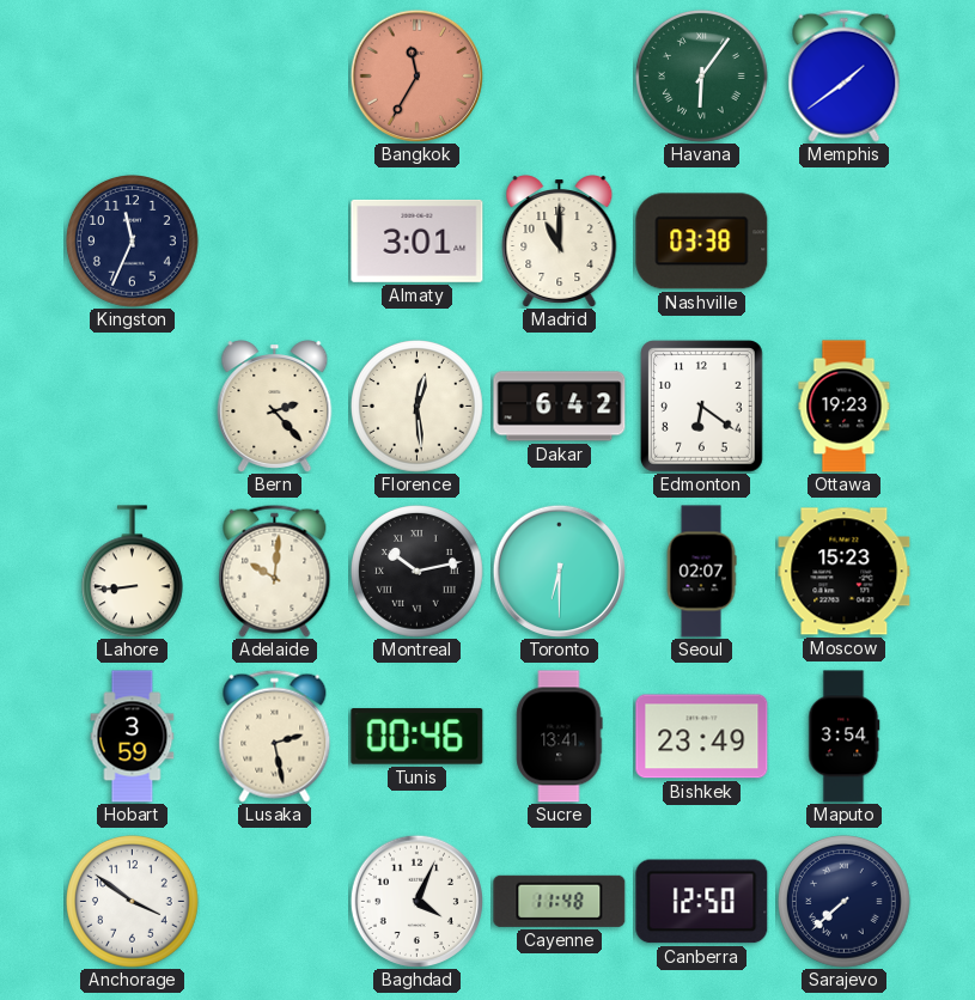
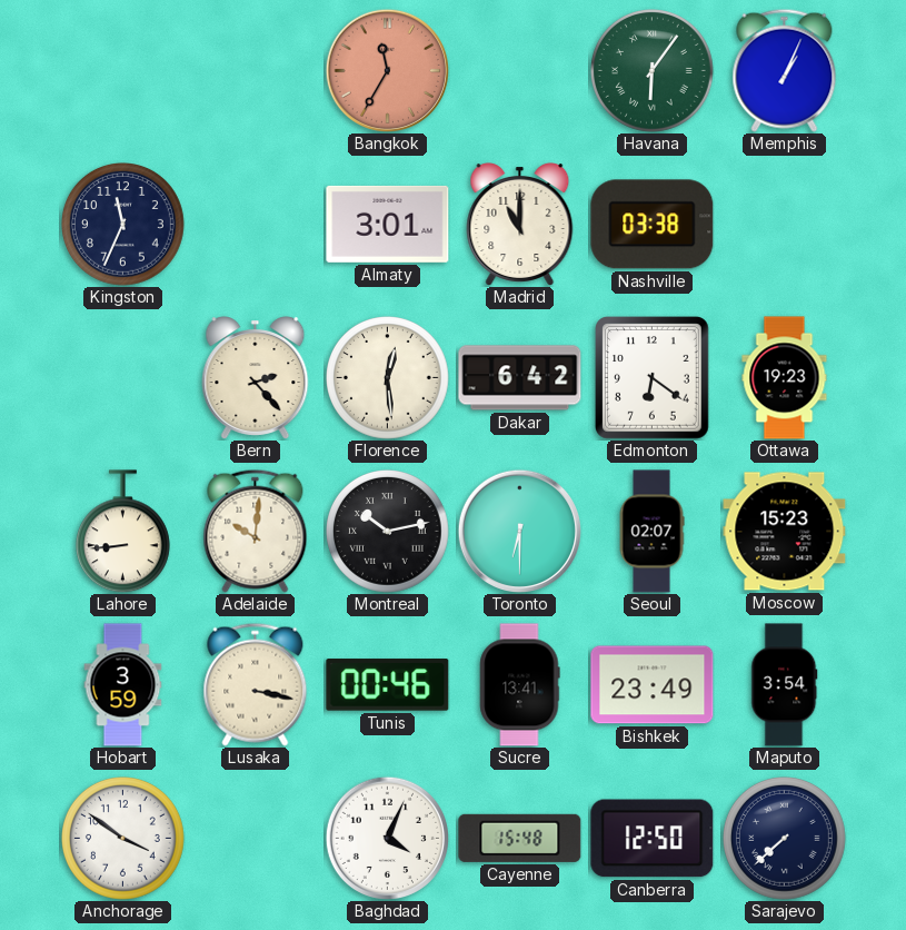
Memphis: 1:39 -> 1:04
Lusaka: 2:28 -> 3:17
Cayenne: 11:48 -> 15:48
